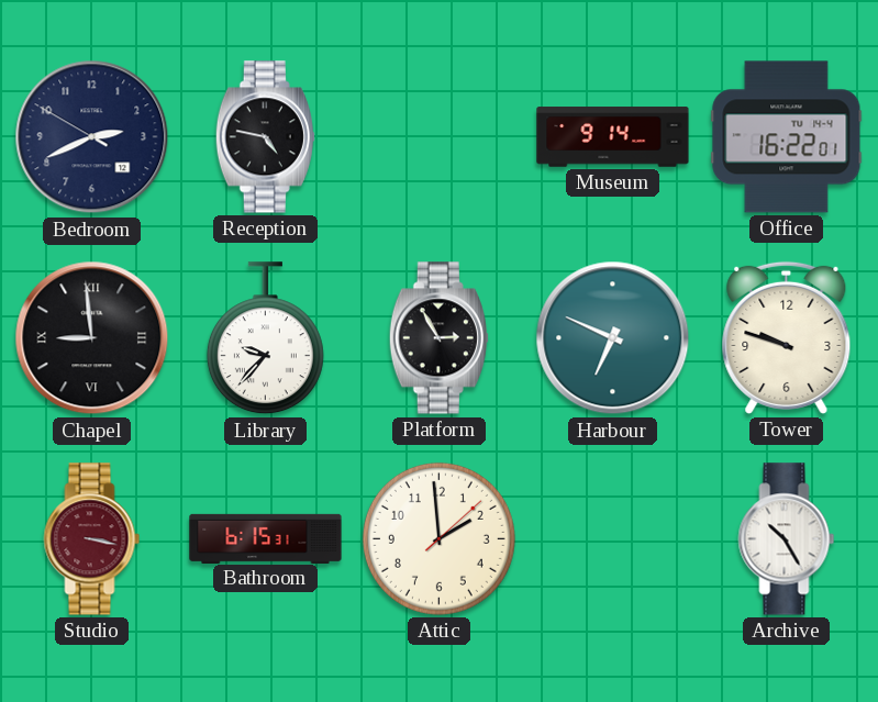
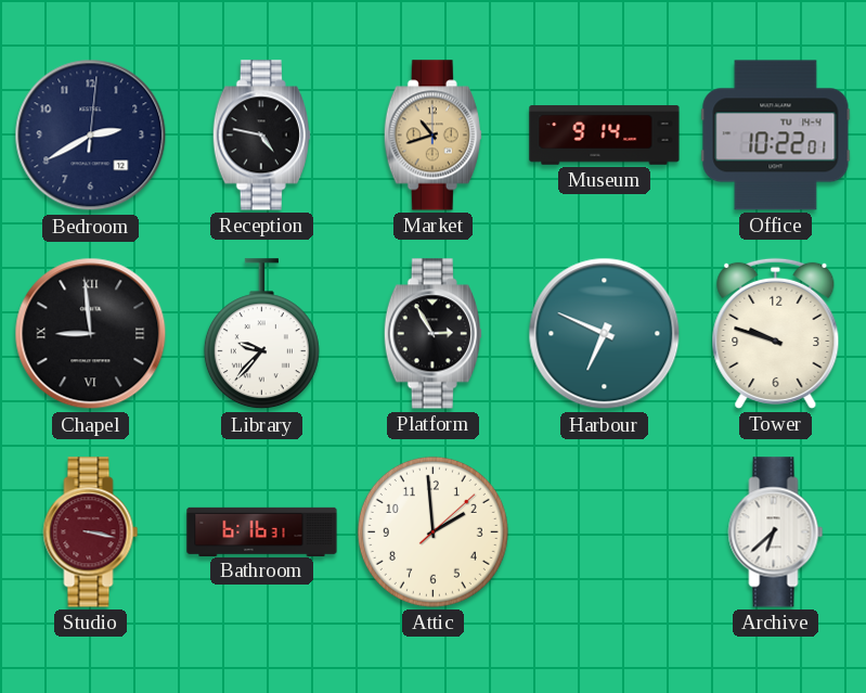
Bedroom: 2:40:50 -> 2:40:01
Market: none -> 10:42
Office: 16:22 -> 10:22
Bathroom: 6:15 -> 6:16
Archive: 10:25 -> 6:38
